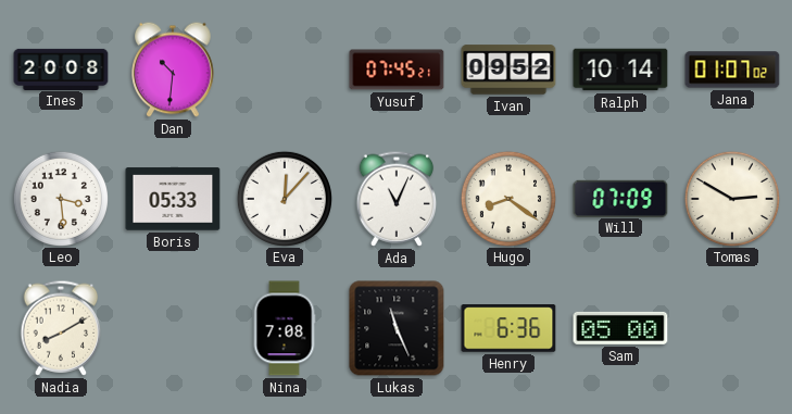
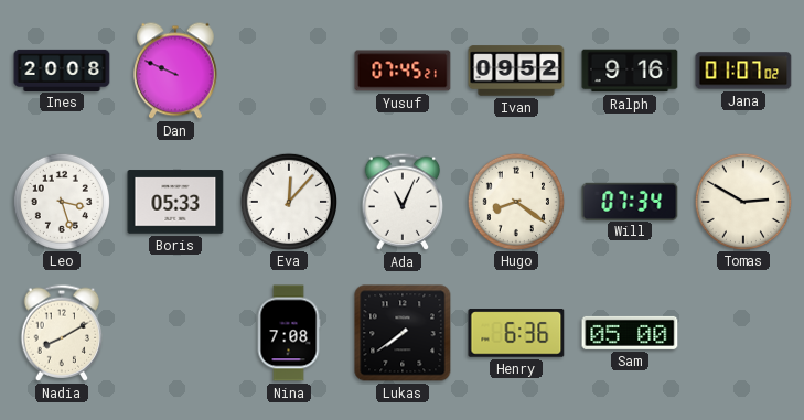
Dan: 10:31 -> 9:49
Ralph: 10:14 -> 9:16
Leo: 3:29 -> 3:27
Will: 07:09 -> 07:34
Lukas: 11:26 -> 7:39
